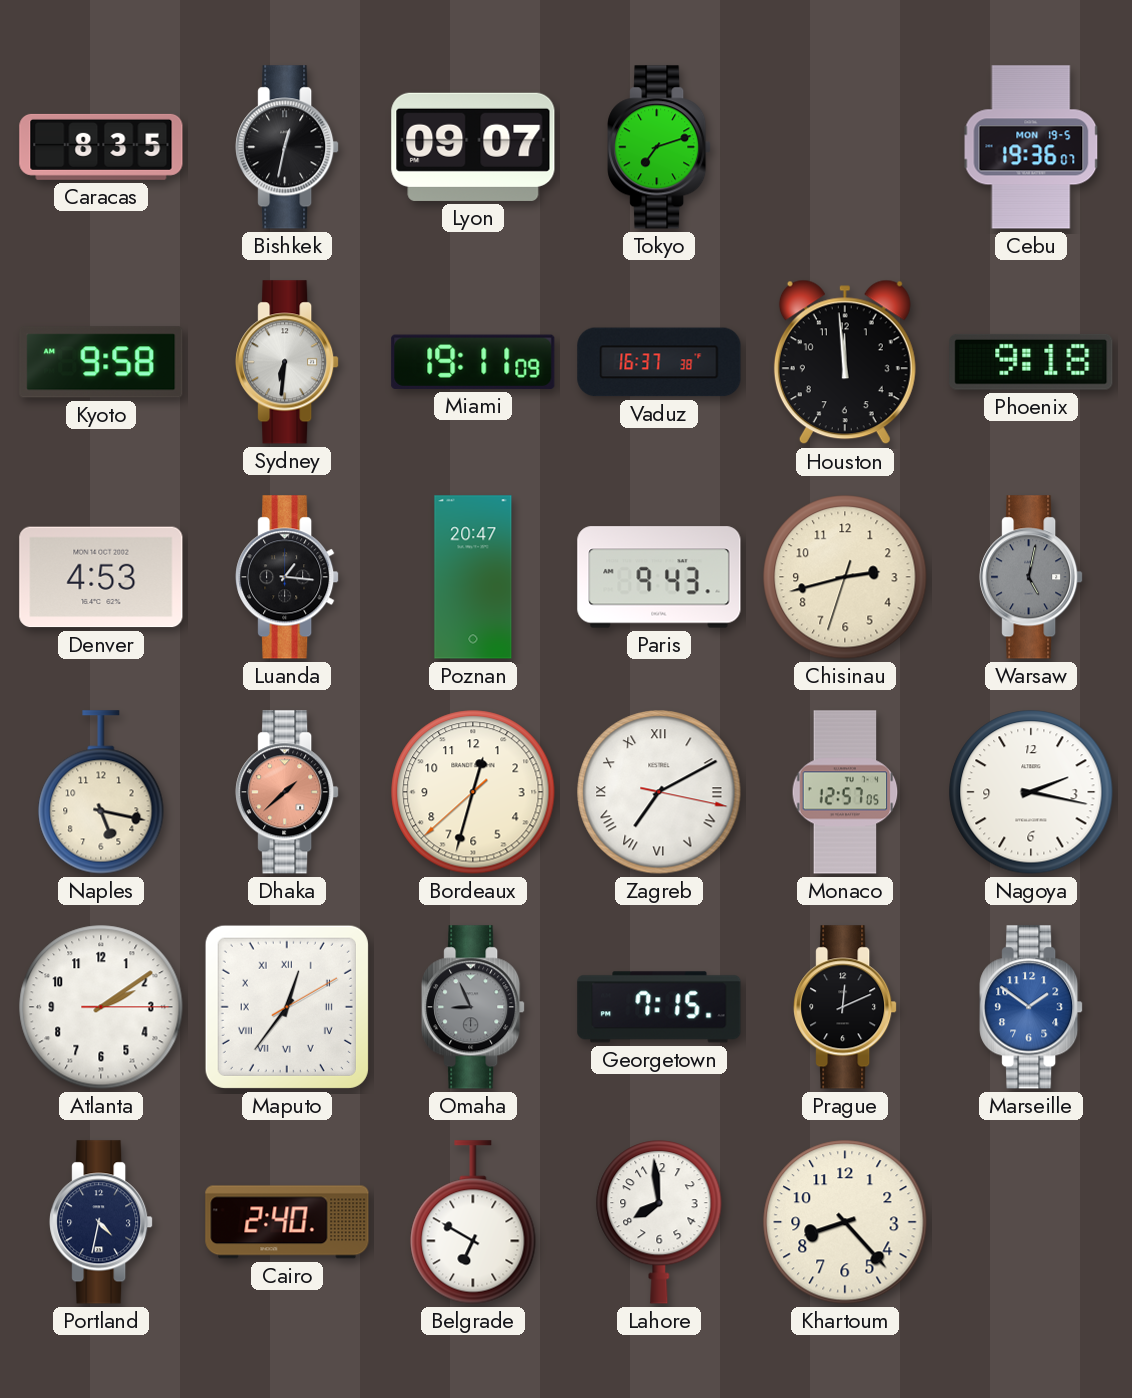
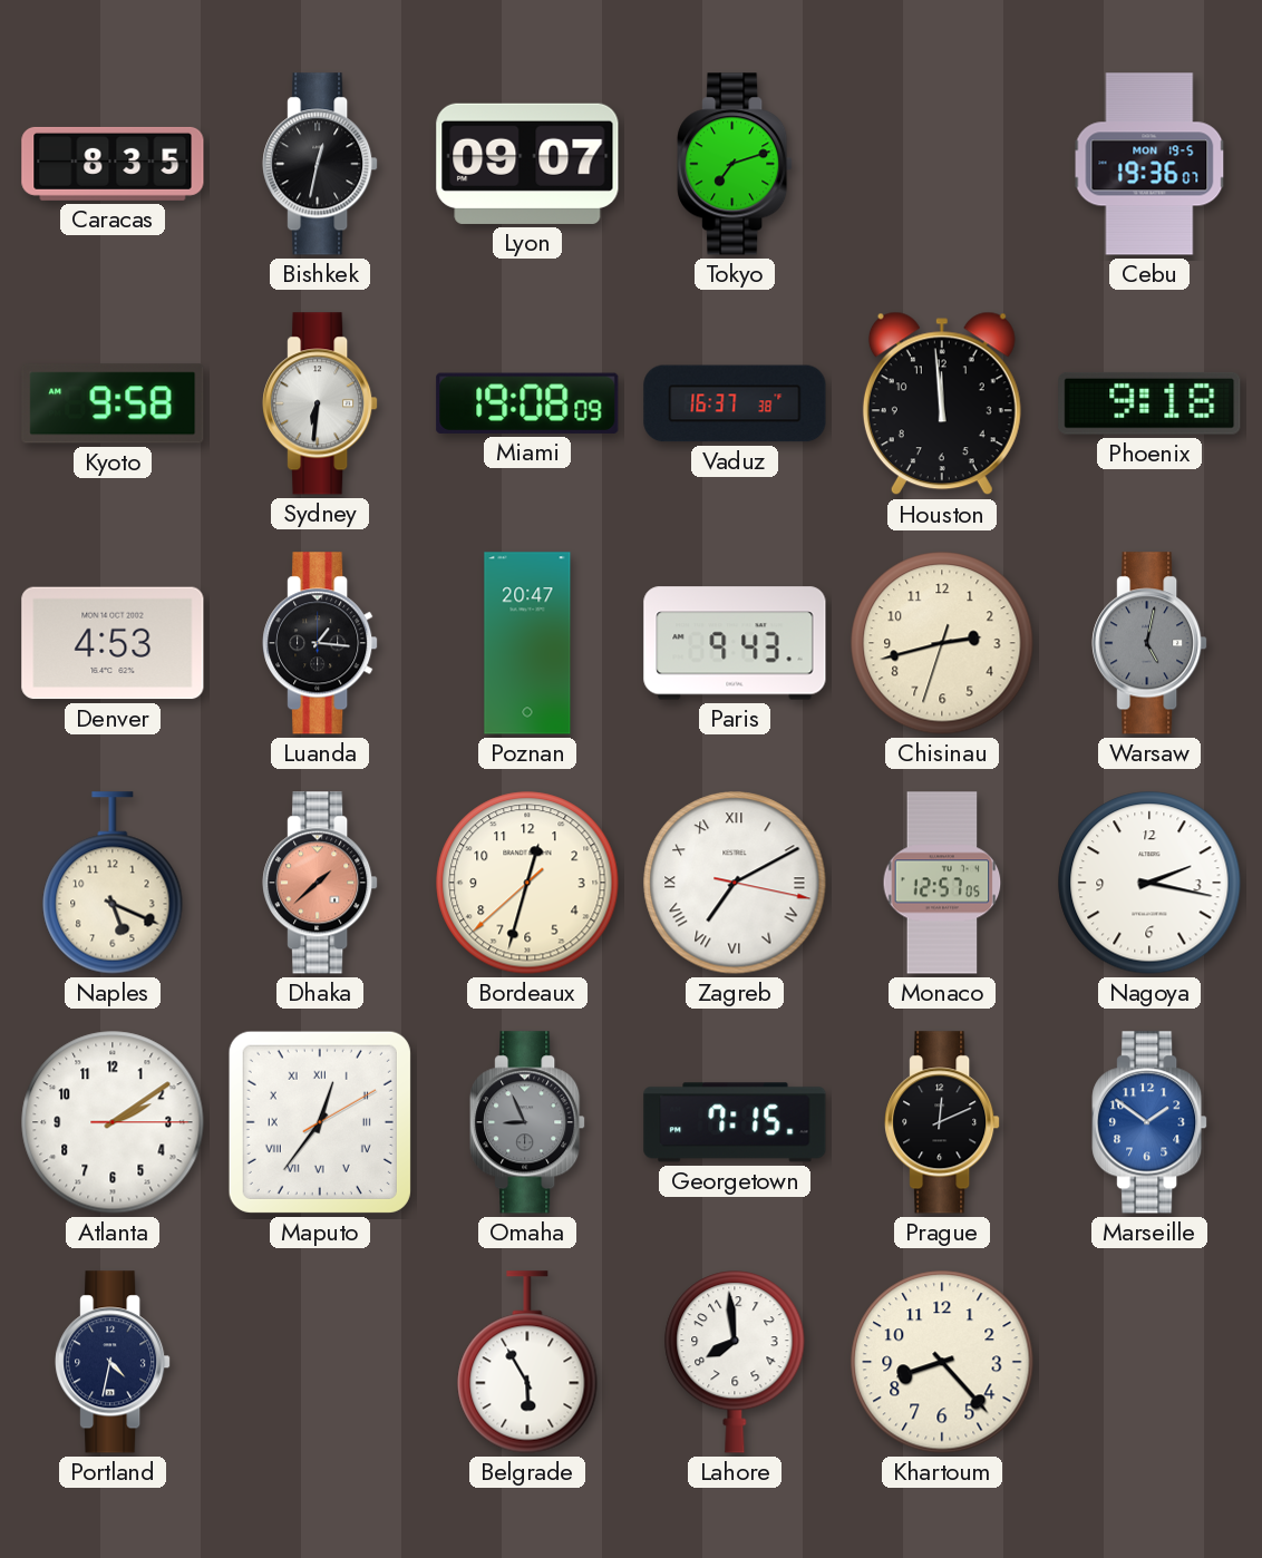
Miami: 19:11 -> 19:08
Naples: 5:17 -> 5:19
Cairo: 2:40 -> none
Belgrade: 6:50 -> 5:55
